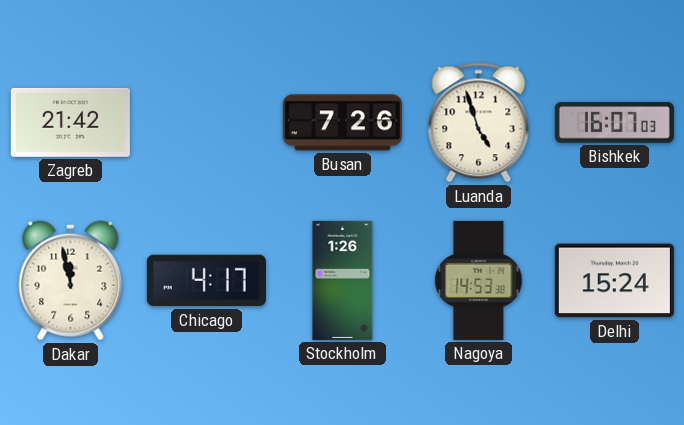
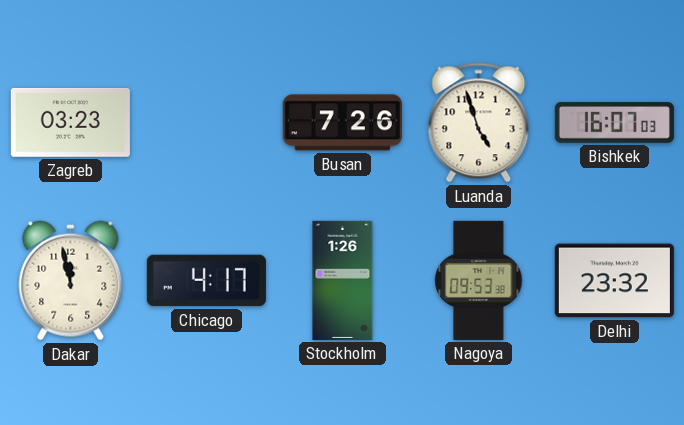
Zagreb: 21:42 -> 03:23
Nagoya: 14:53 -> 09:53
Delhi: 15:24 -> 23:32
